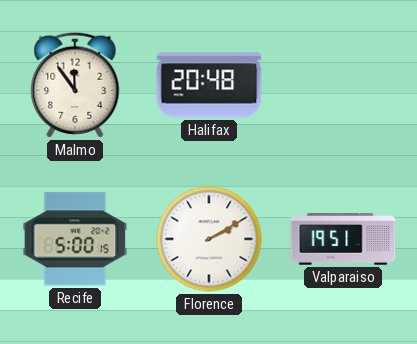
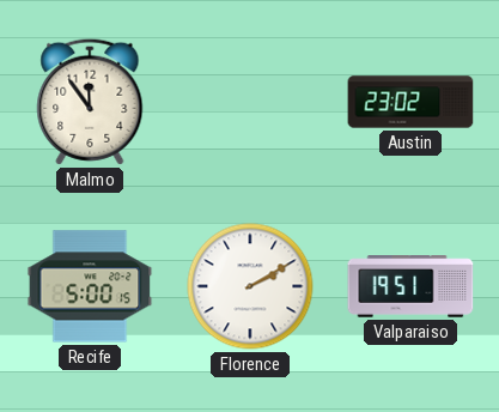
Halifax: 20:48 -> none
Austin: none -> 23:02
